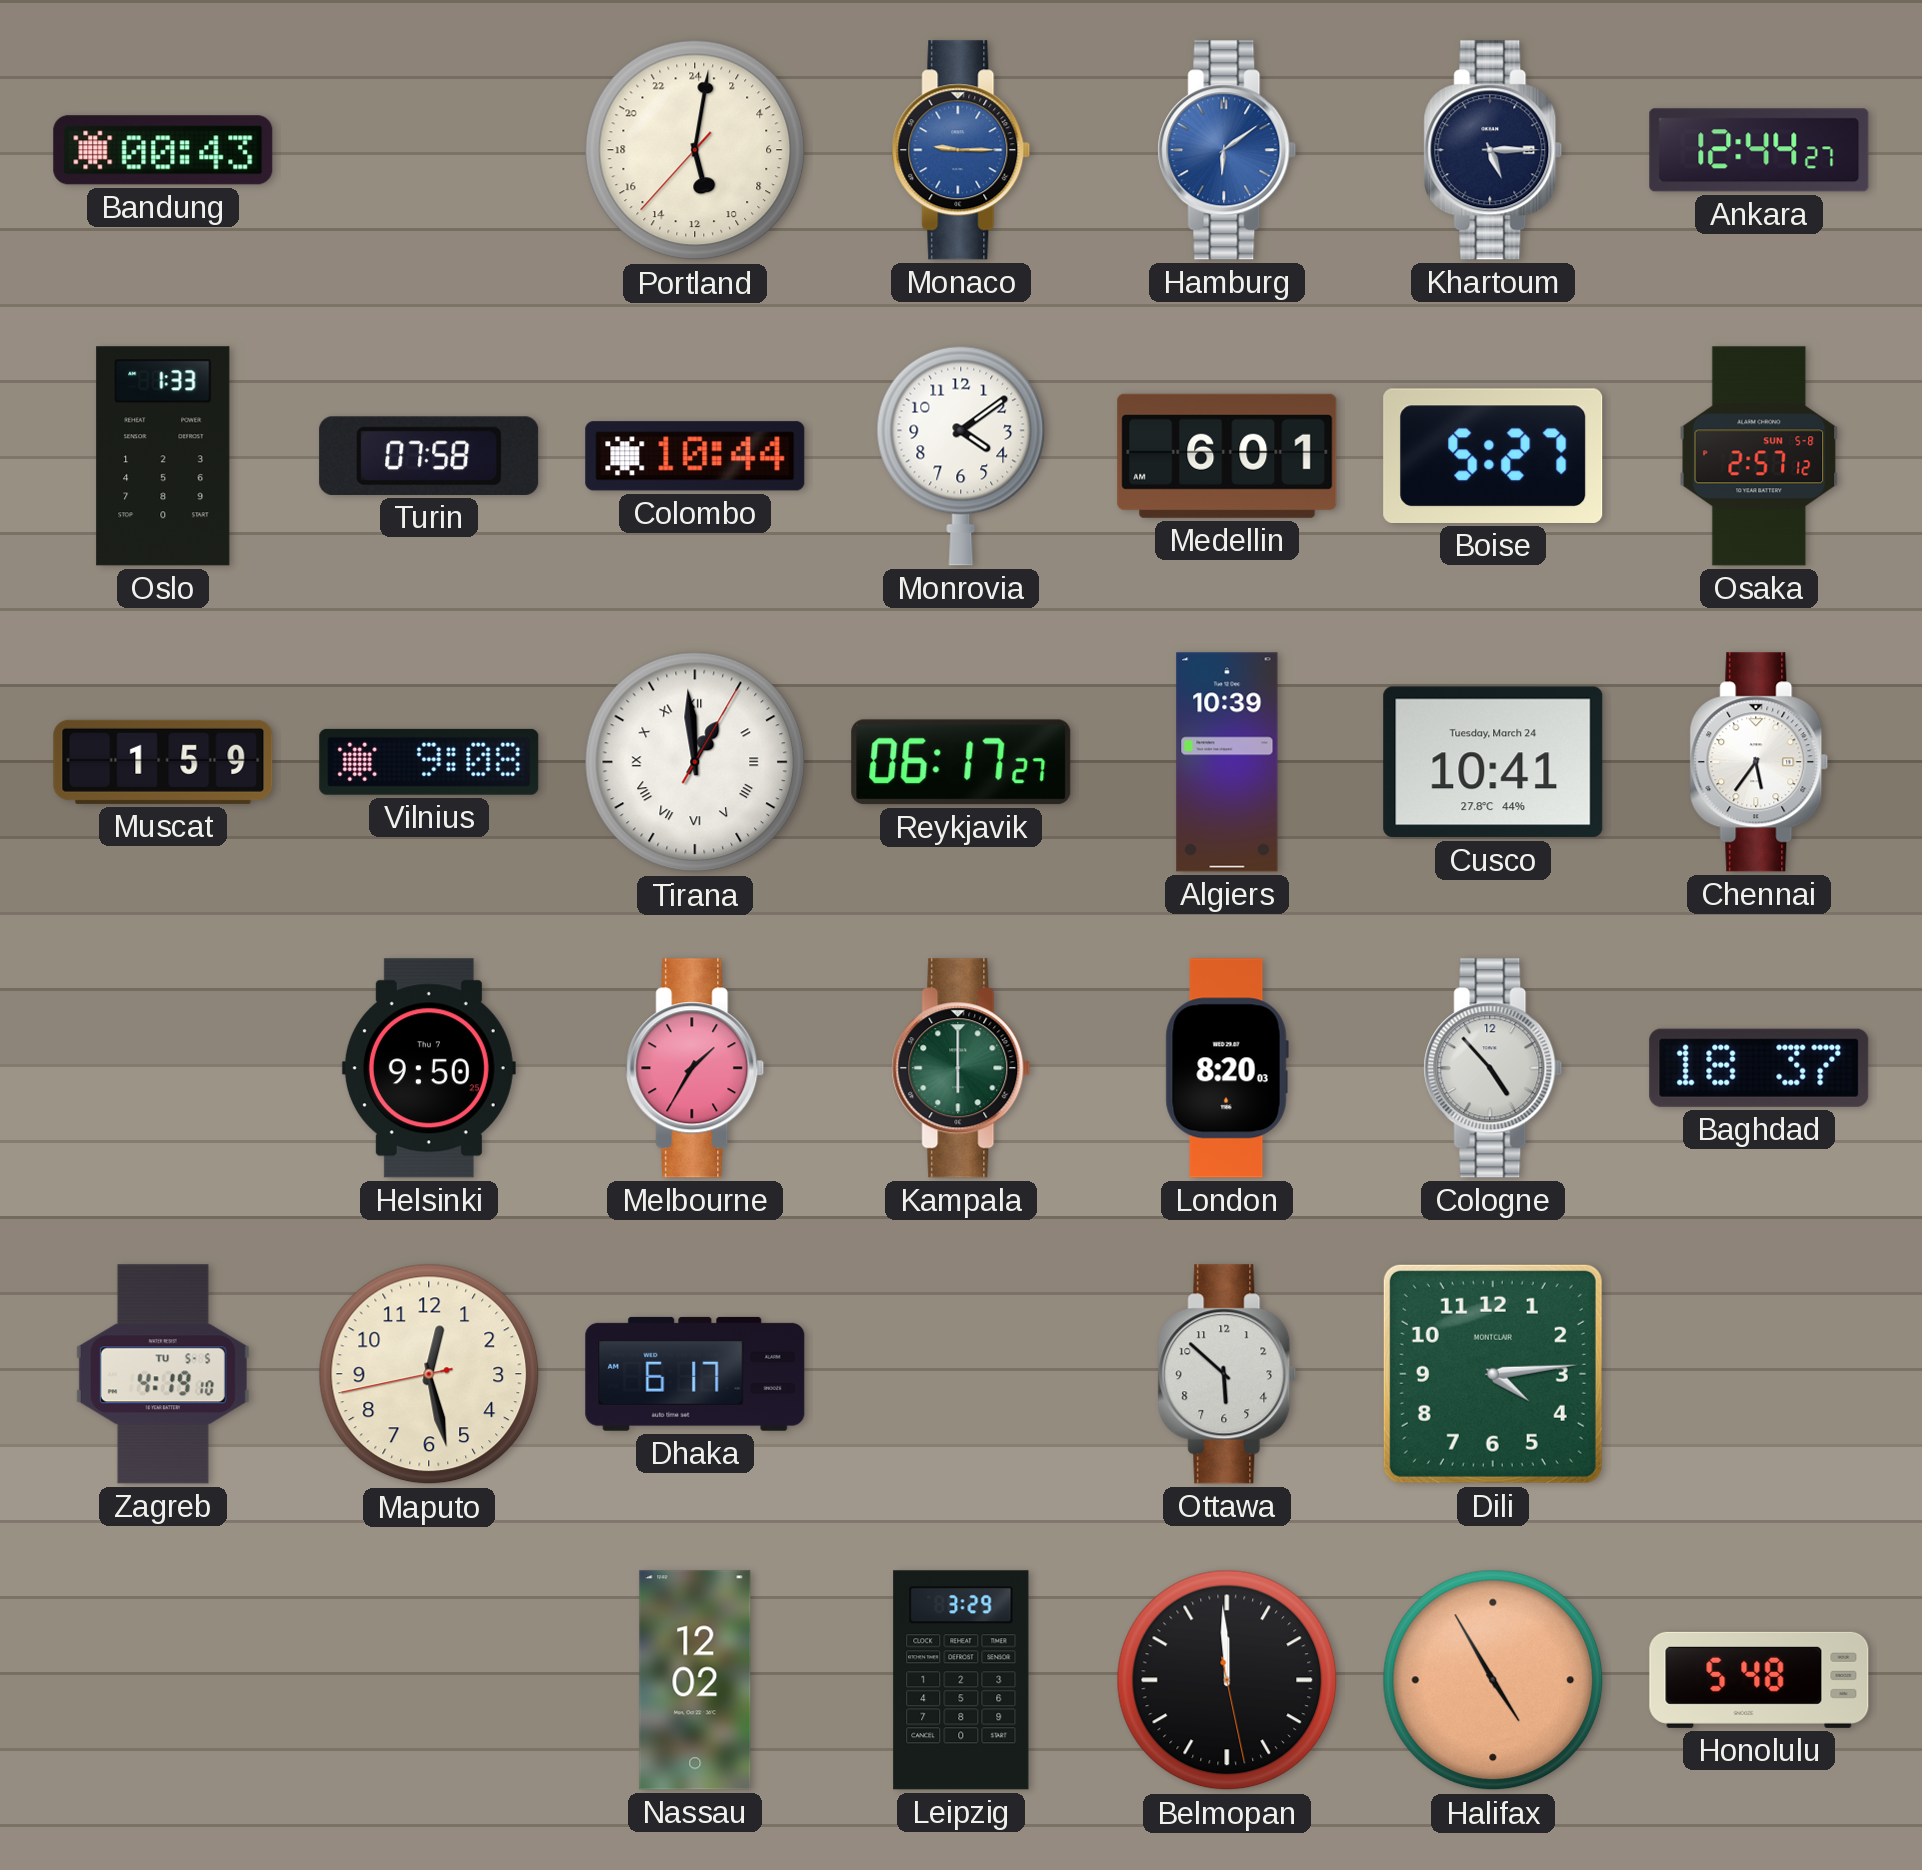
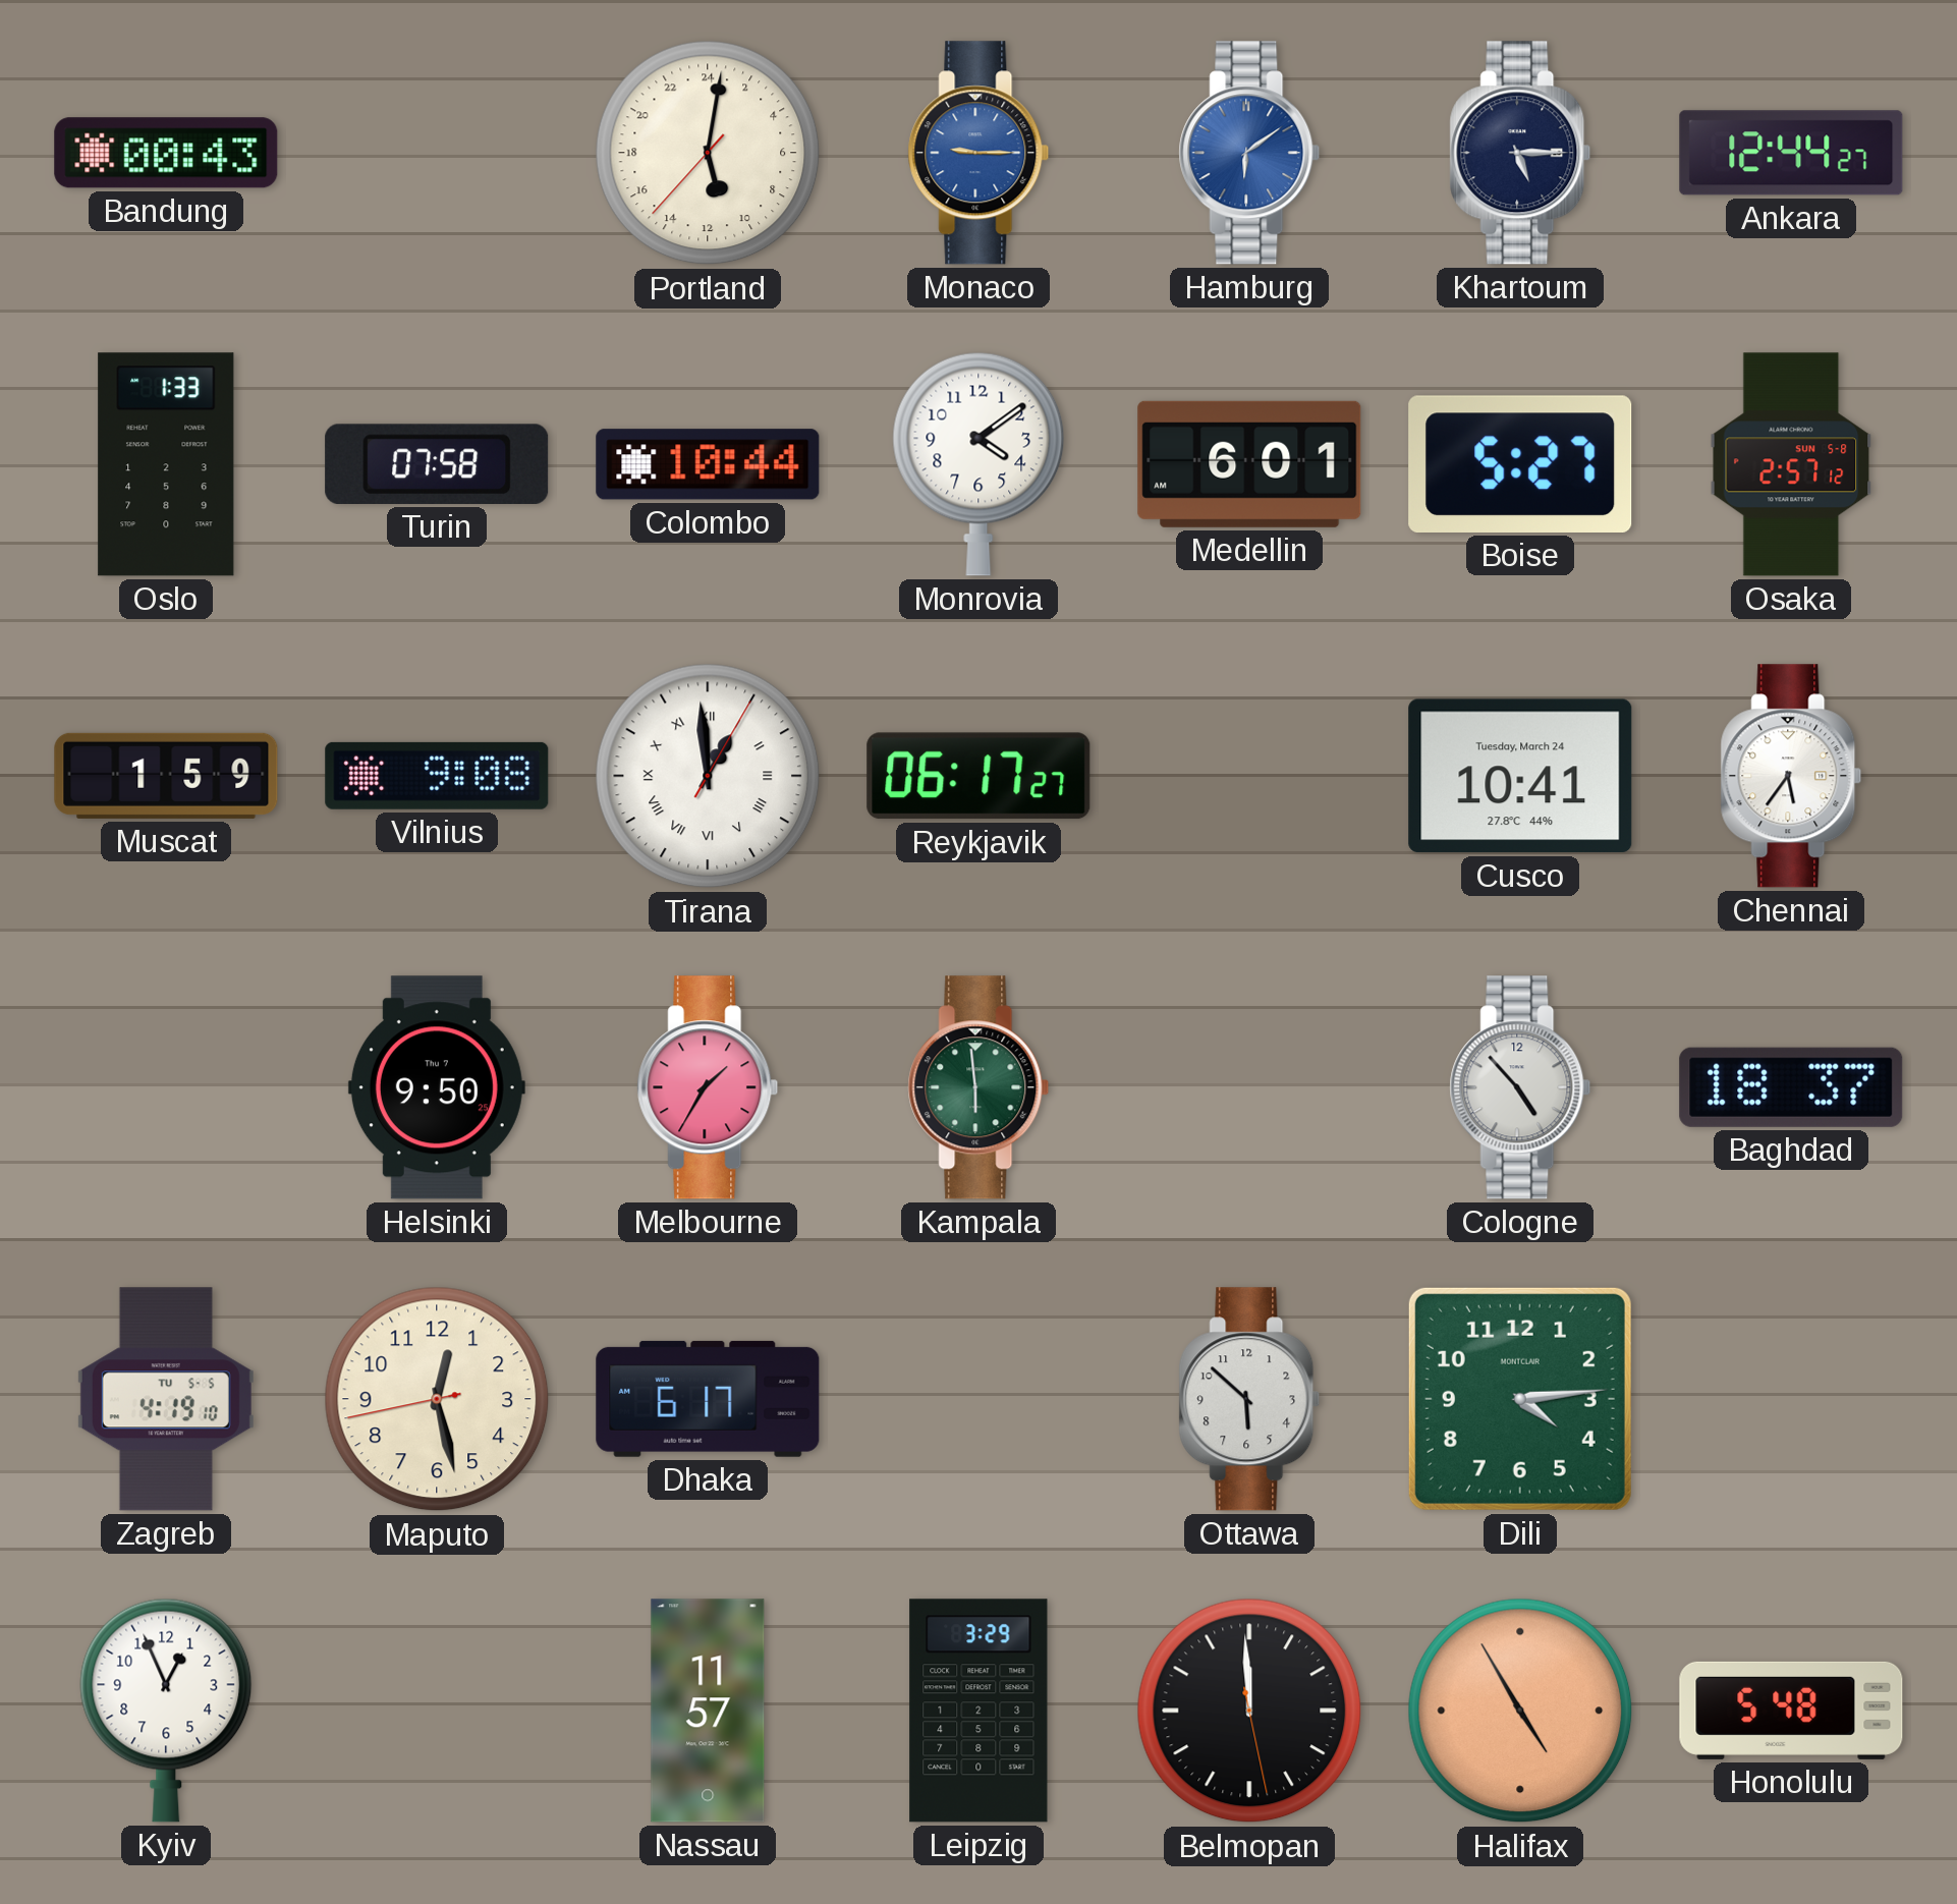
Algiers: 10:39 -> none
Kampala: 6:00 -> 5:59
London: 8:20 -> none
Kyiv: none -> 12:56
Nassau: 12:02 -> 11:57
